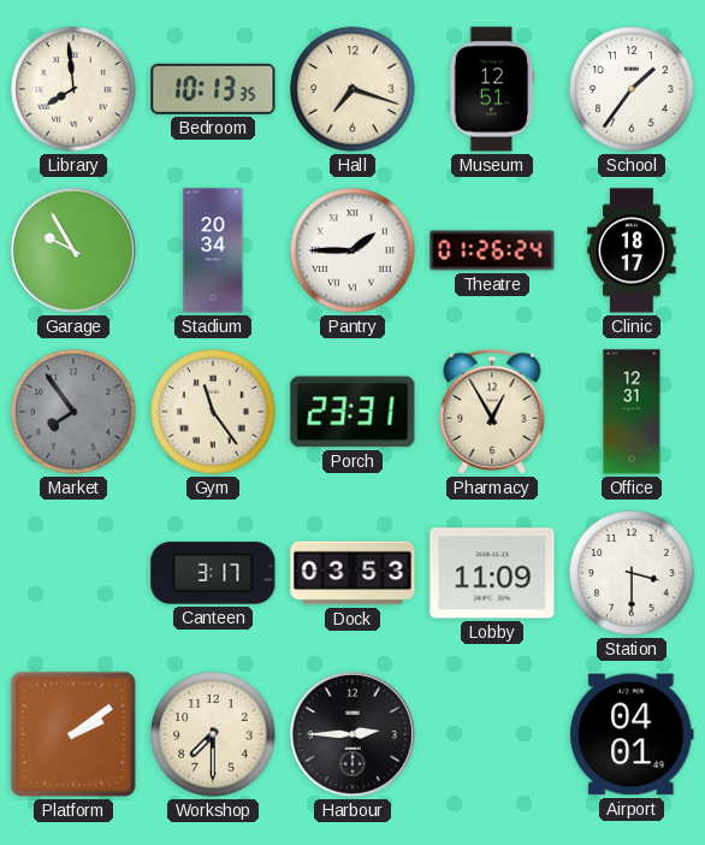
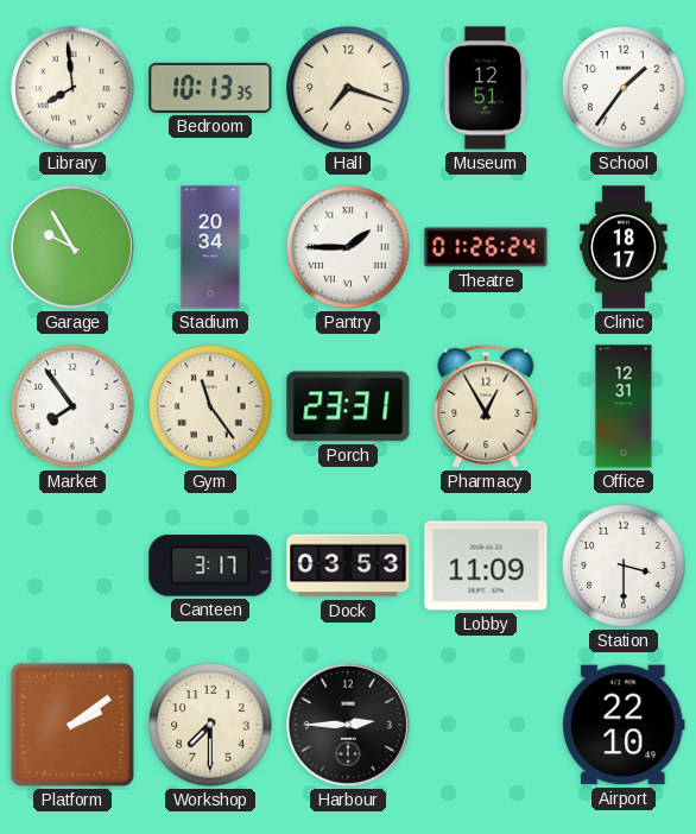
Market dial: grey -> white
Airport: 04:01 -> 22:10
